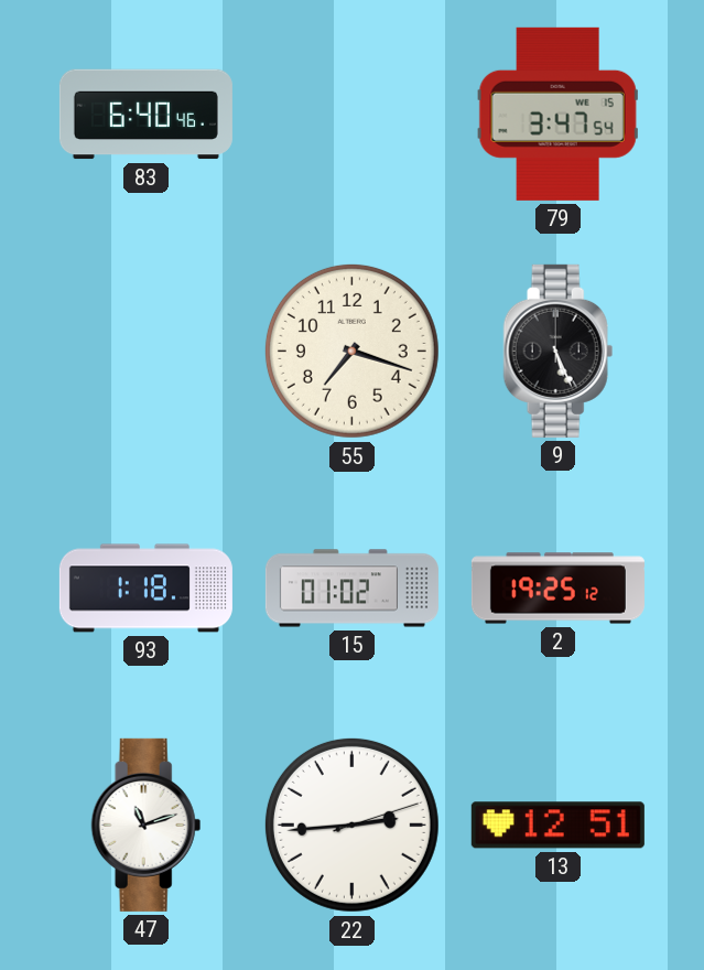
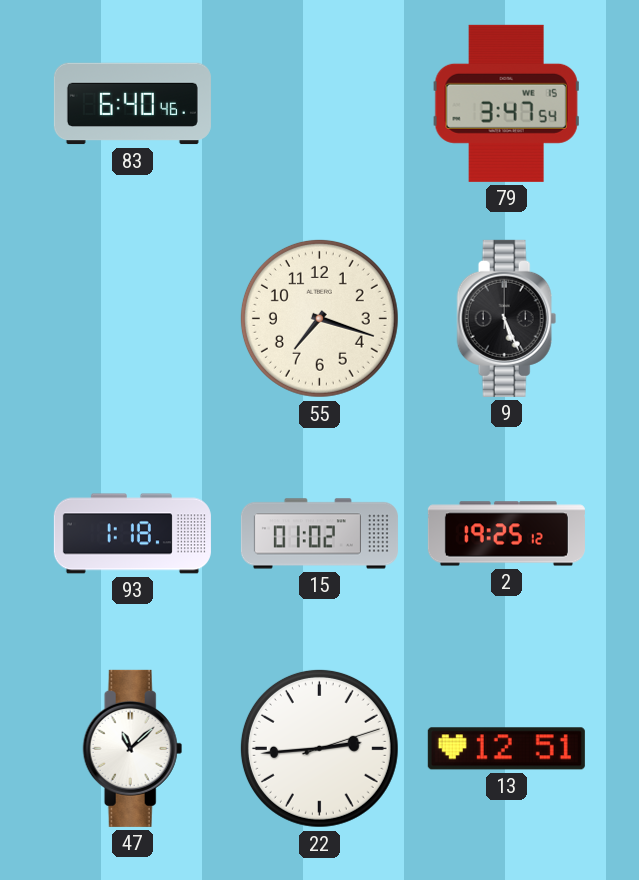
47: 11:12 -> 11:08
